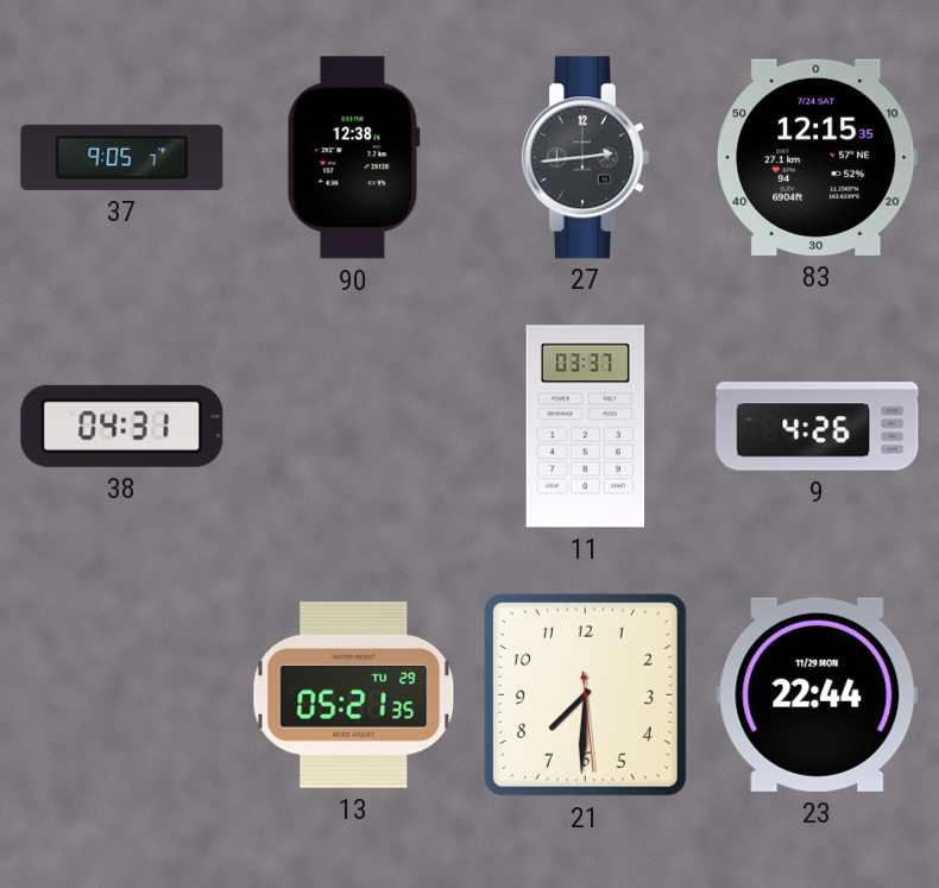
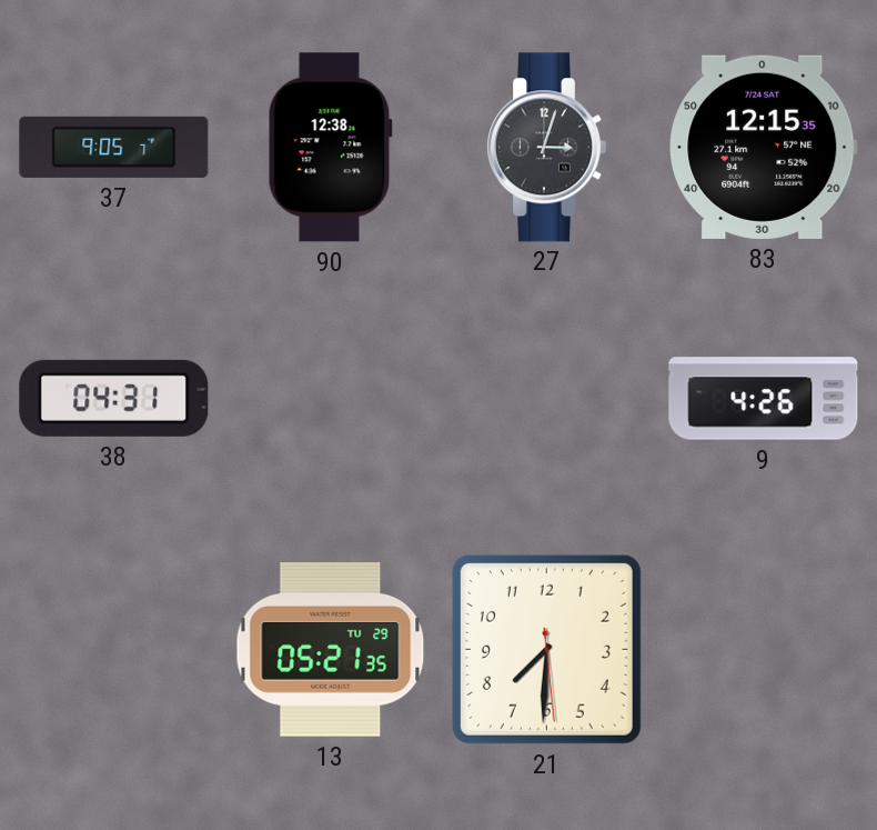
27: 2:44 -> 3:03
11: 03:37 -> none
23: 22:44 -> none
